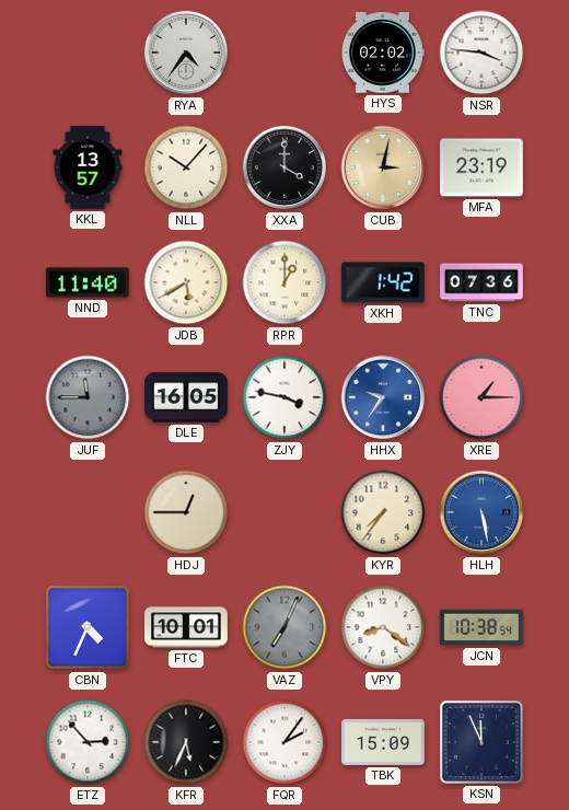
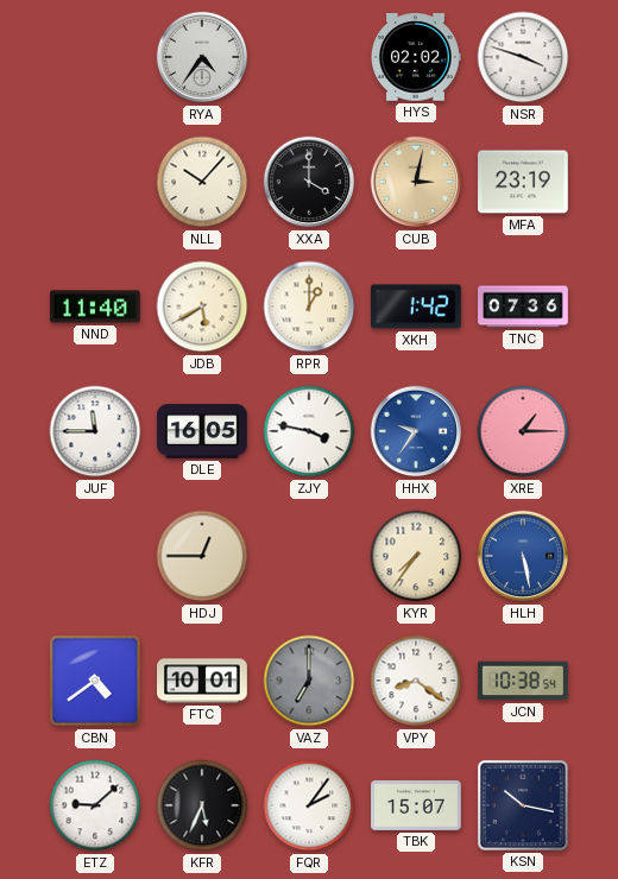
NSR: 3:46 -> 3:48
KKL: 13:57 -> none
JUF dial: grey -> white
CBN: 4:34 -> 4:39
VAZ: 7:04 -> 7:00
ETZ: 2:53 -> 9:08
TBK: 15:09 -> 15:07
KSN: 11:56 -> 10:17
